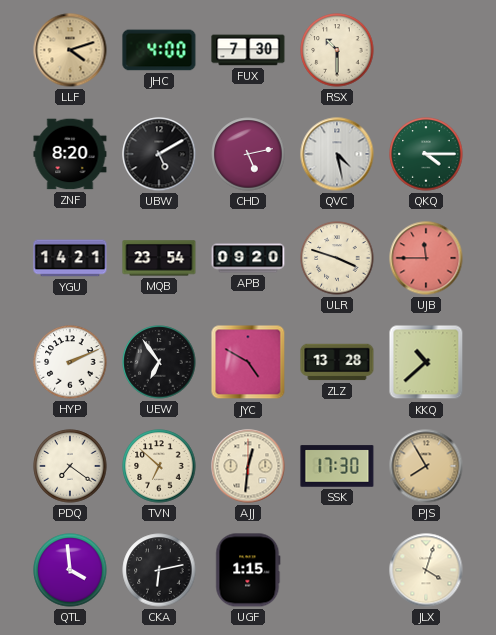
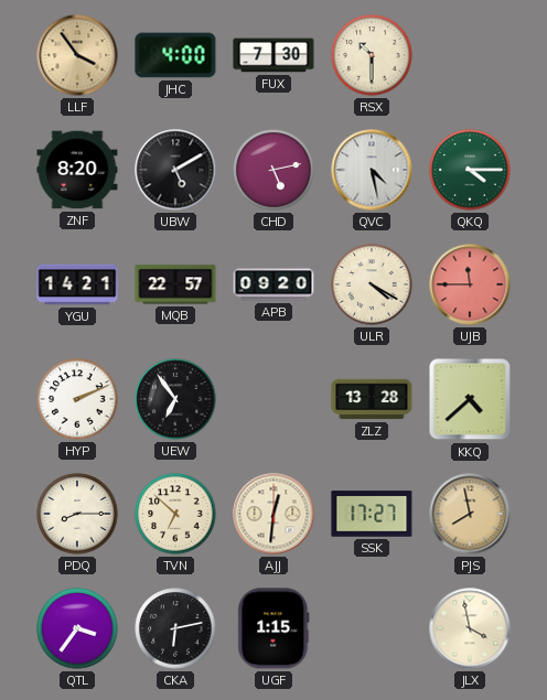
LLF: 4:12 -> 3:54
MQB: 23:54 -> 22:57
ULR: 3:48 -> 4:20
JYC: 4:50 -> none
KKQ: 10:38 -> 4:38
PDQ: 7:21 -> 8:15
SSK: 17:30 -> 17:27
PJS: 7:55 -> 7:58
QTL: 3:59 -> 3:36
JLX: 4:03 -> 3:58
